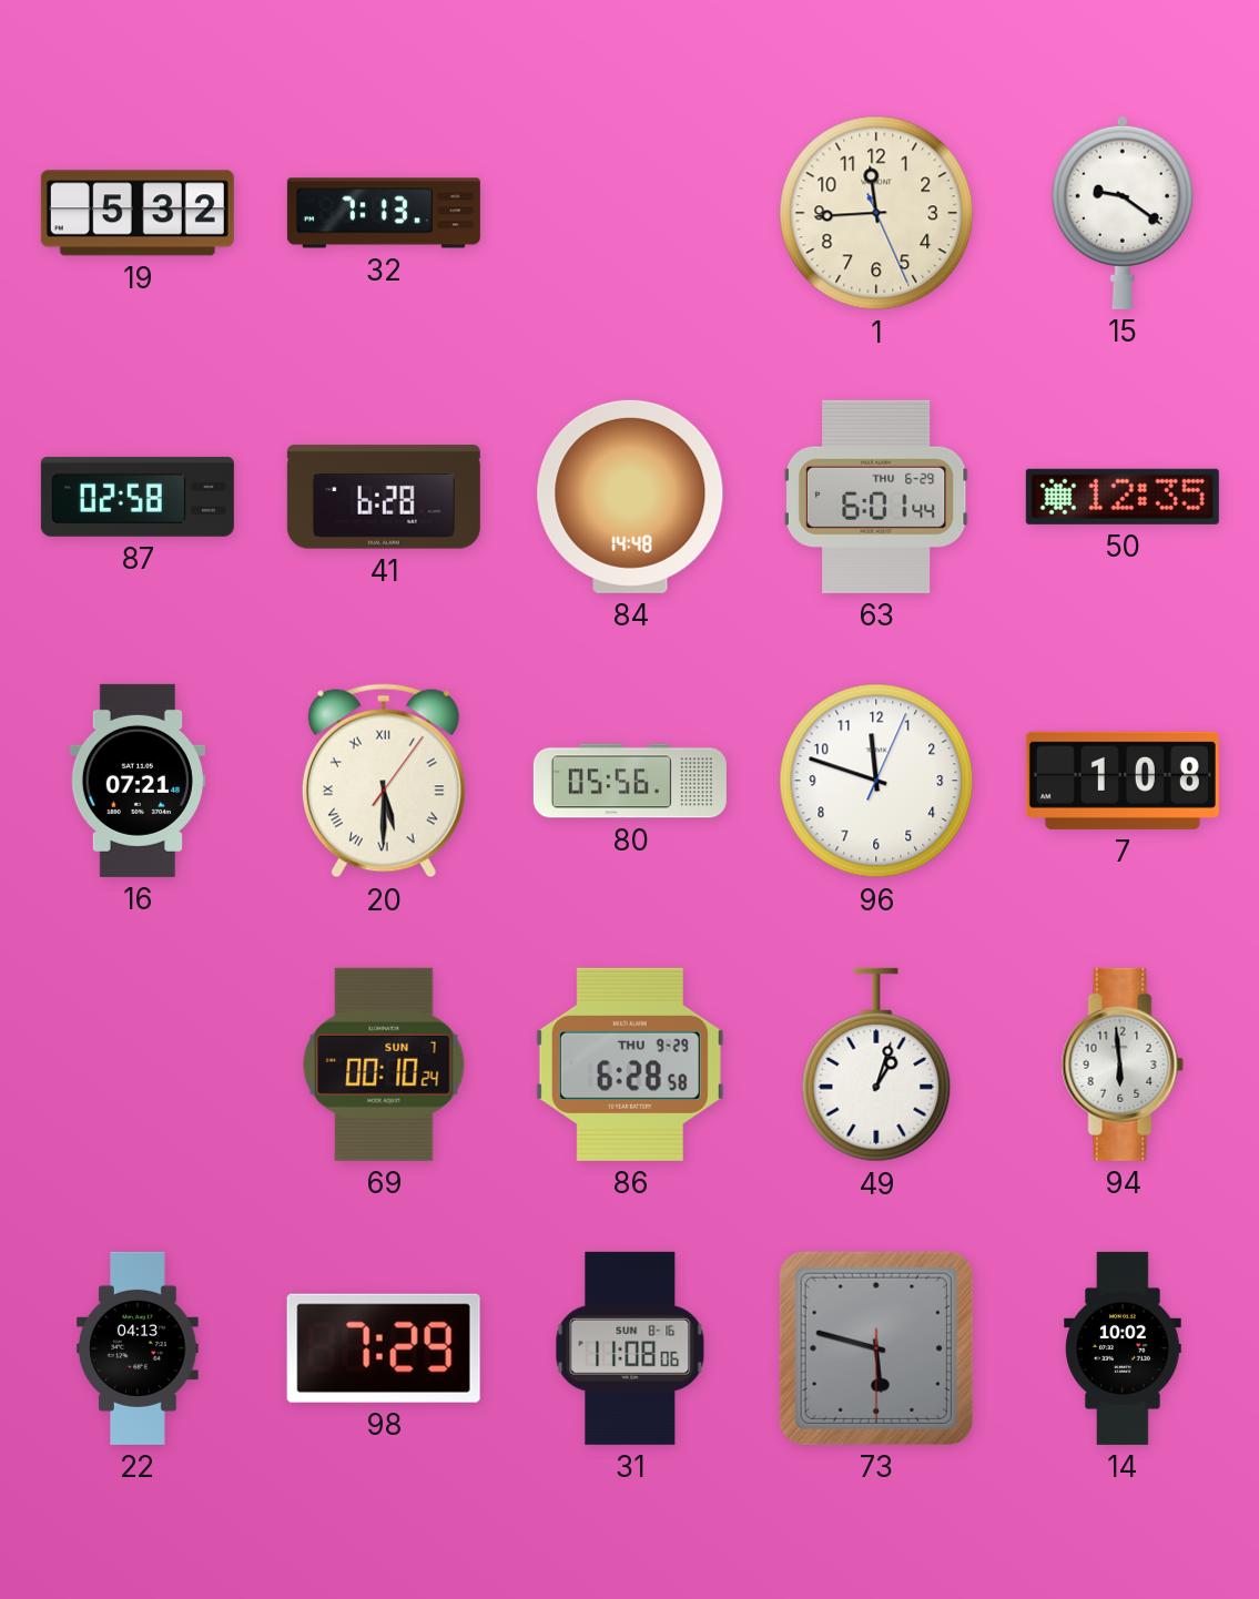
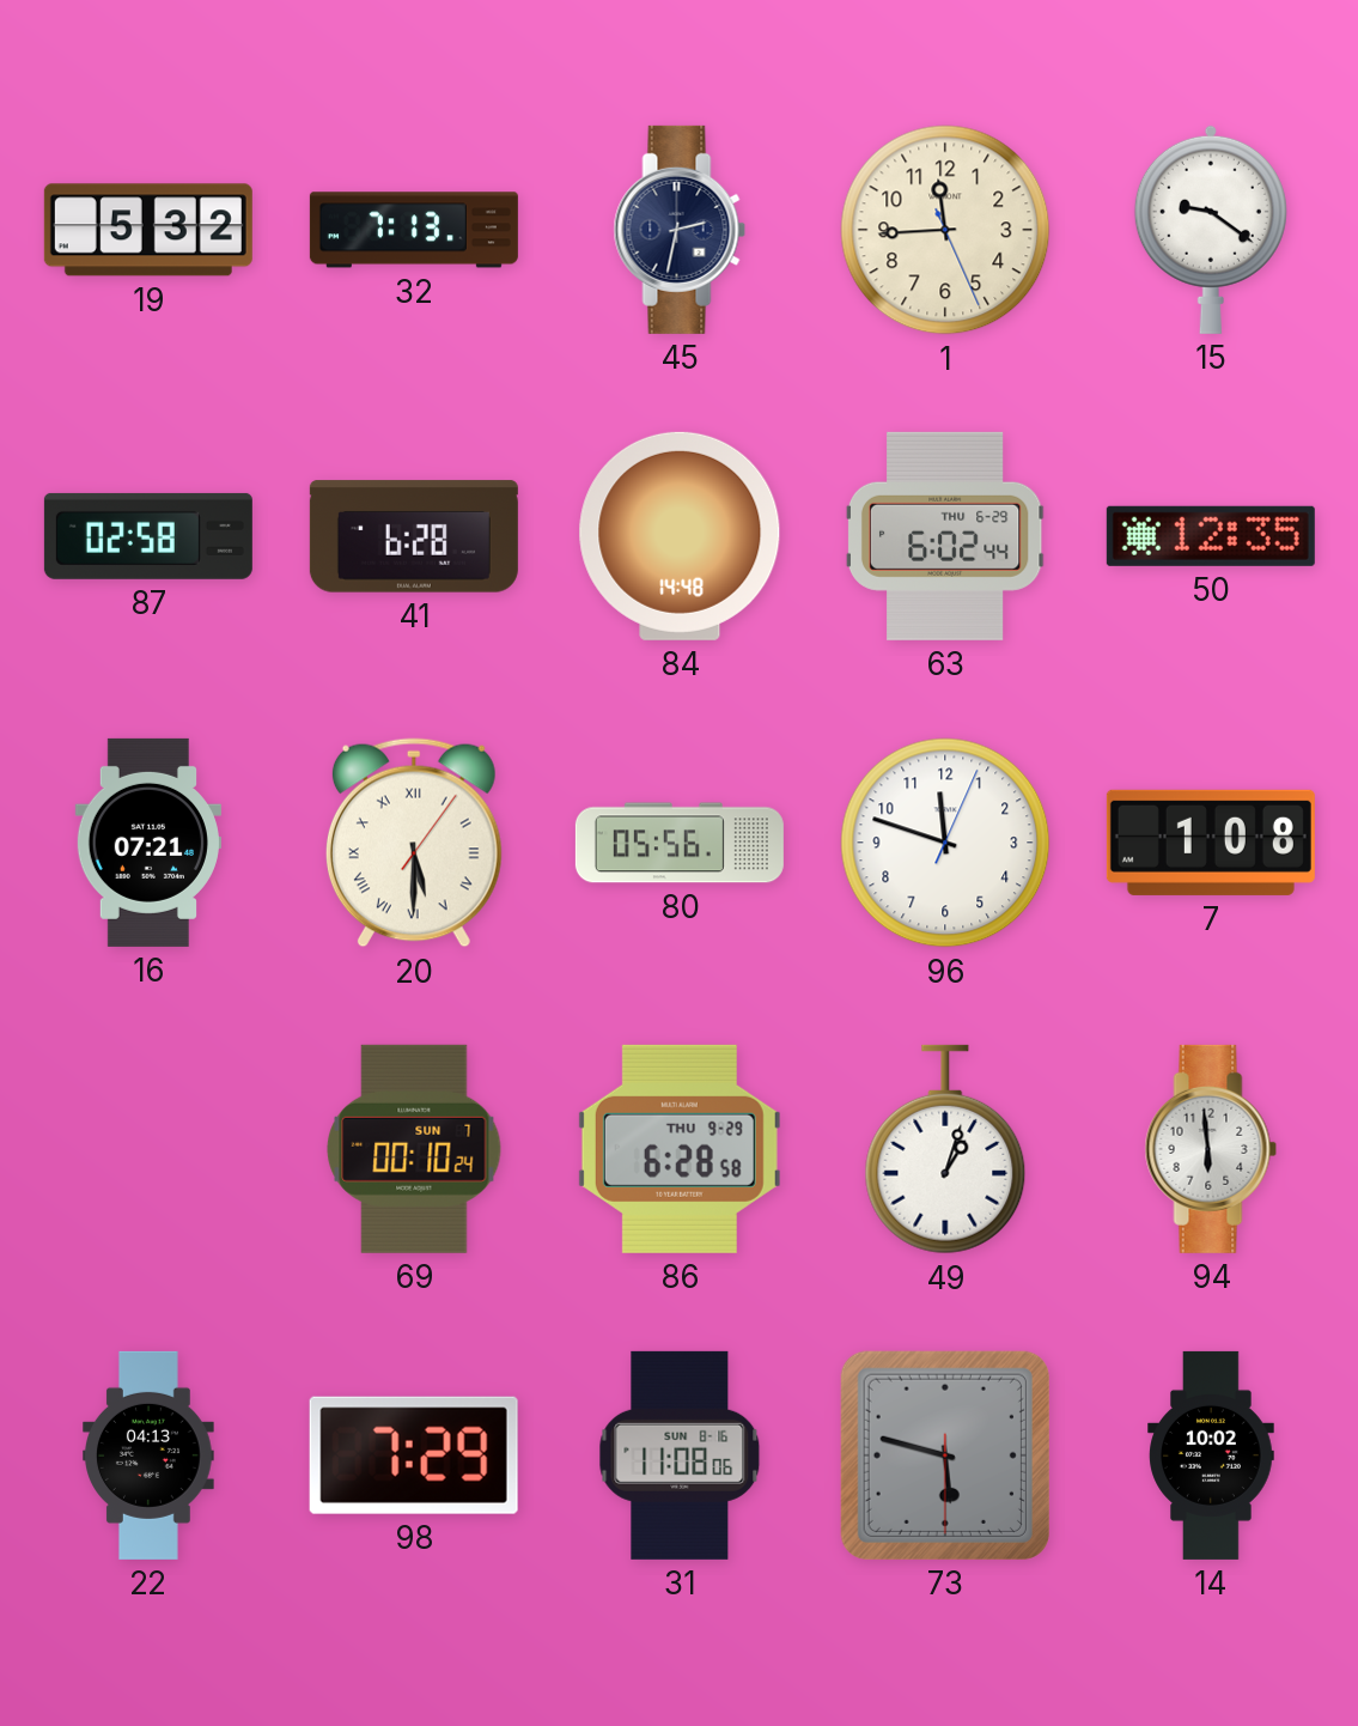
45: none -> 2:32
63: 6:01 -> 6:02
